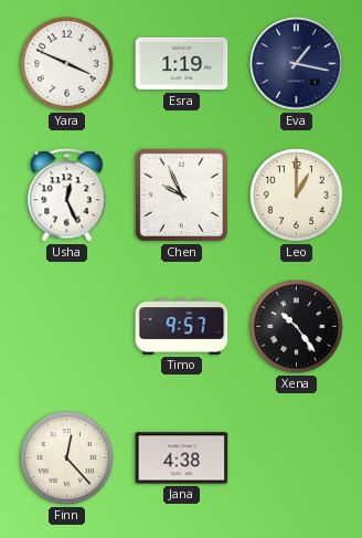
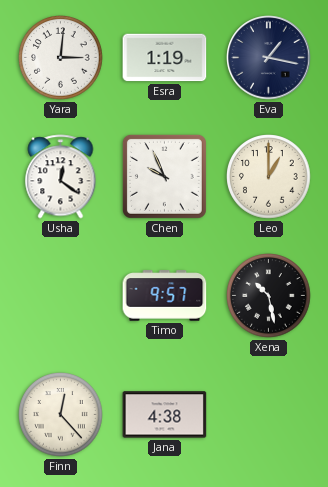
Yara: 3:49 -> 3:01
Usha: 12:26 -> 12:21
Xena: 10:24 -> 10:28
